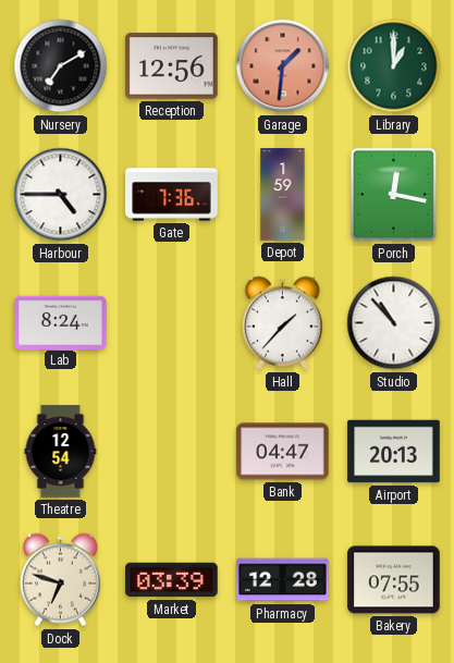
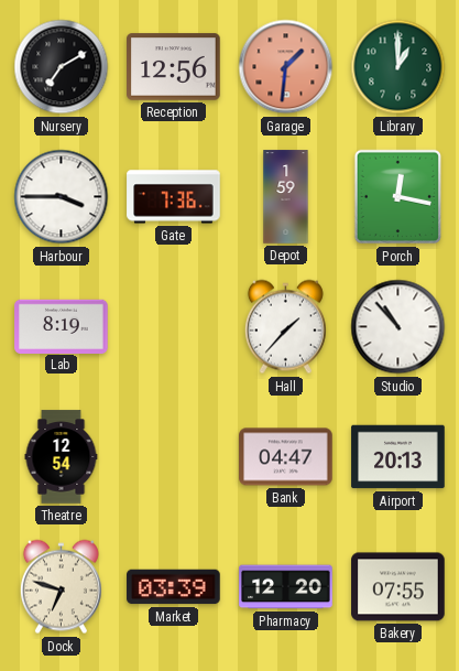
Harbour: 4:45 -> 3:45
Lab: 8:24 -> 8:19
Pharmacy: 12:28 -> 12:20
